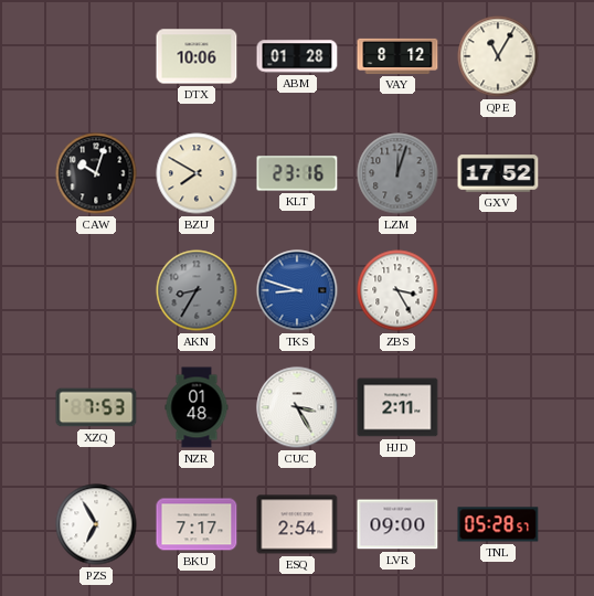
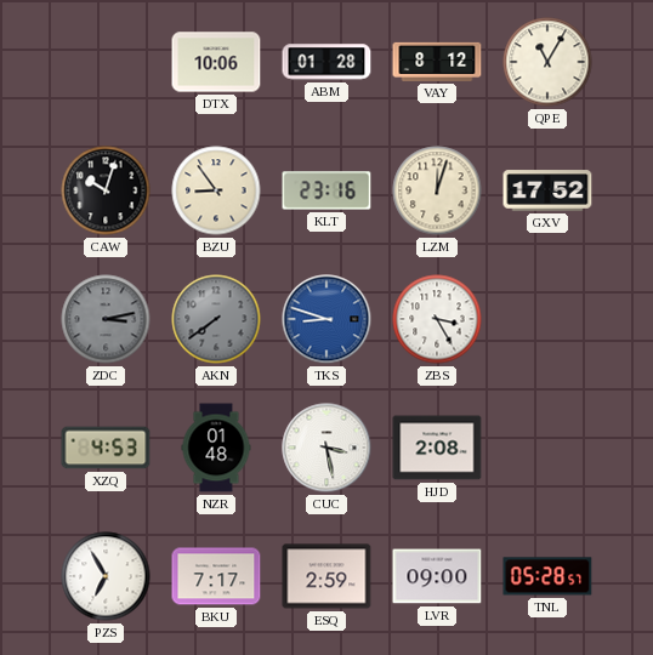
BZU: 7:50 -> 8:54
LZM dial: grey -> cream
ZDC: none -> 3:13
AKN: 8:35 -> 7:39
XZQ: 7:53 -> 4:53
CUC: 3:25 -> 3:28
HJD: 2:11 -> 2:08
ESQ: 2:54 -> 2:59
